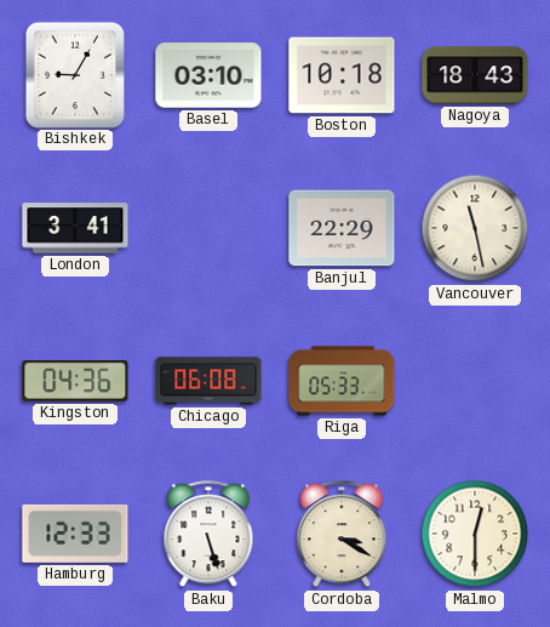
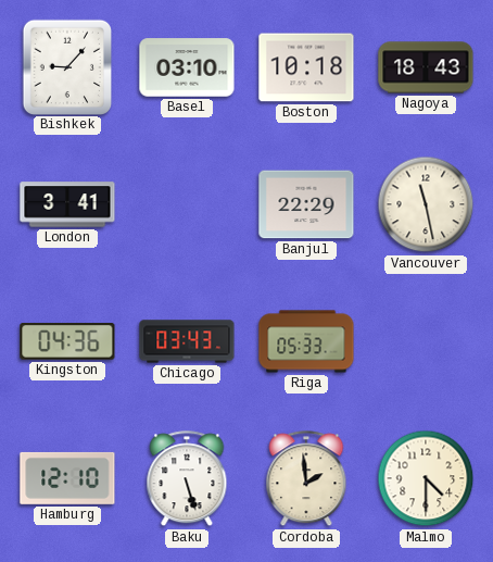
Bishkek: 9:05 -> 9:07
Chicago: 06:08 -> 03:43
Hamburg: 12:33 -> 12:10
Cordoba: 3:20 -> 1:59
Malmo: 12:30 -> 4:30
